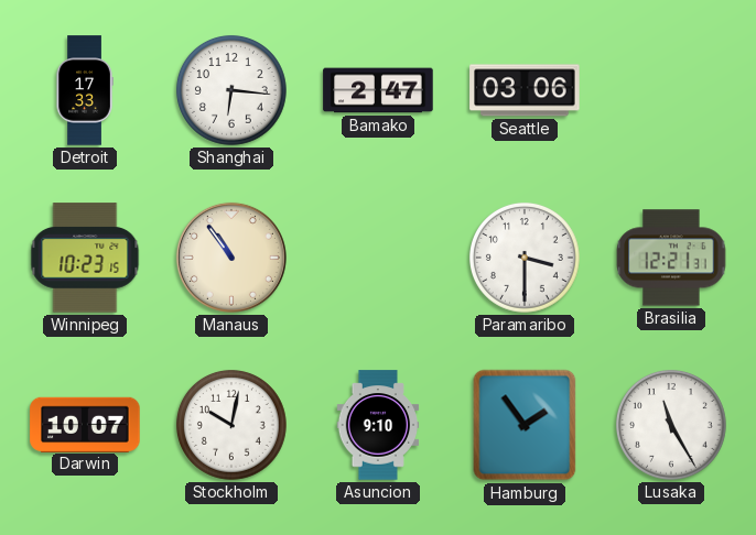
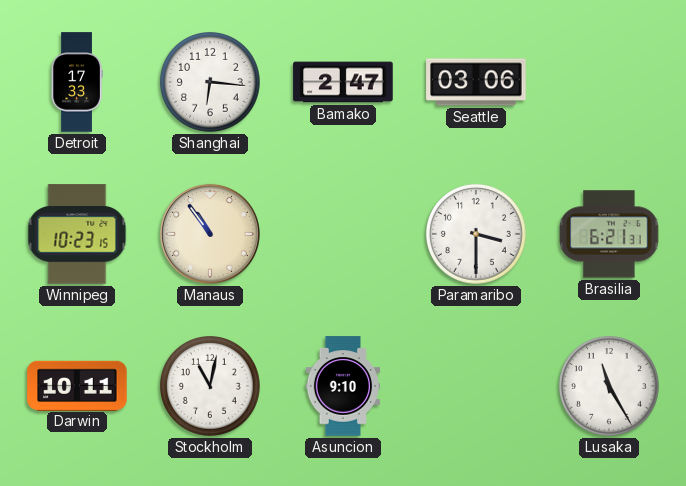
Brasilia: 12:21 -> 6:21
Darwin: 10:07 -> 10:11
Stockholm: 10:02 -> 11:02
Hamburg: 1:54 -> none
